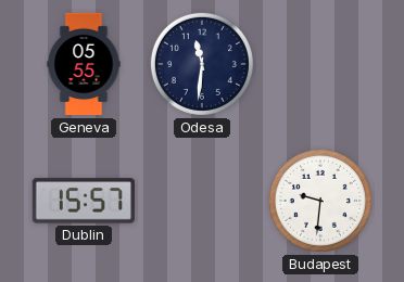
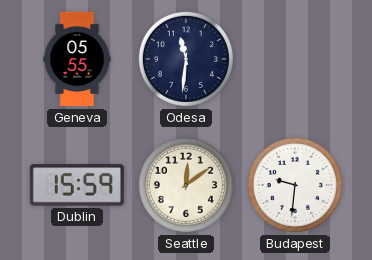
Dublin: 15:57 -> 15:59
Seattle: none -> 12:09
